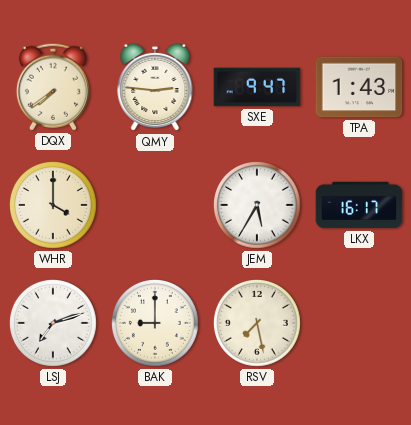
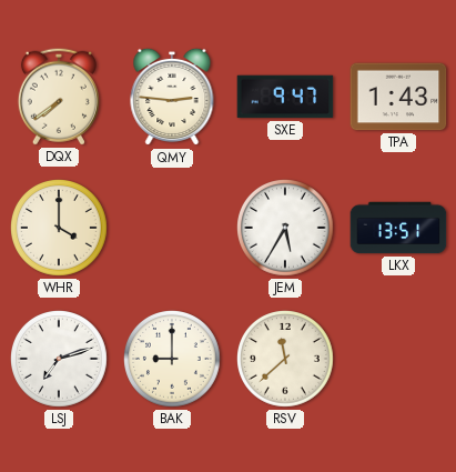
LKX: 16:17 -> 13:51
RSV: 7:28 -> 11:38
